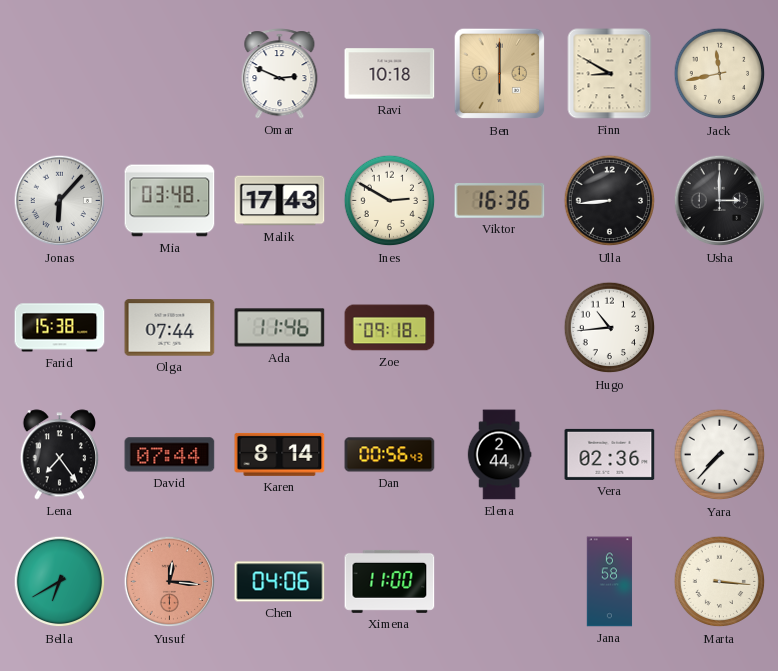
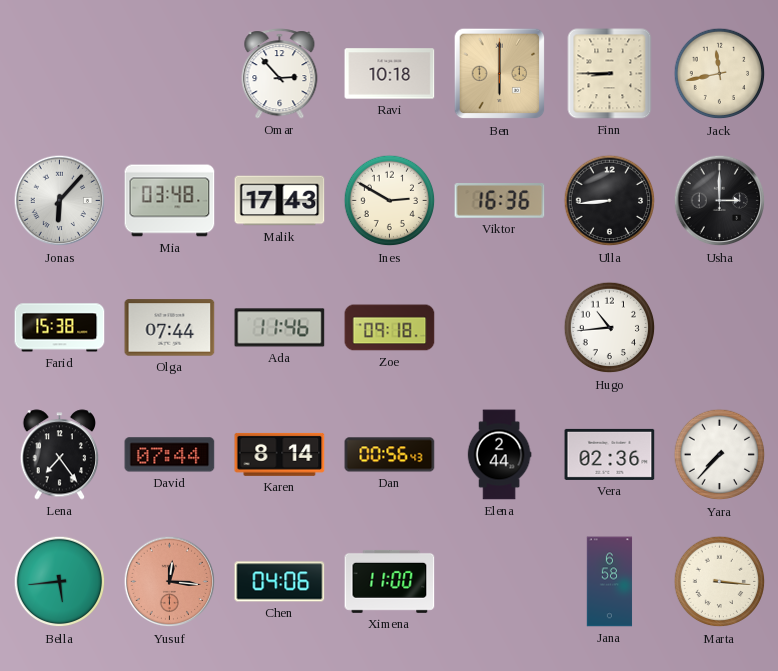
Omar: 2:49 -> 2:53
Finn: 8:50 -> 8:45
Bella: 6:40 -> 5:44
